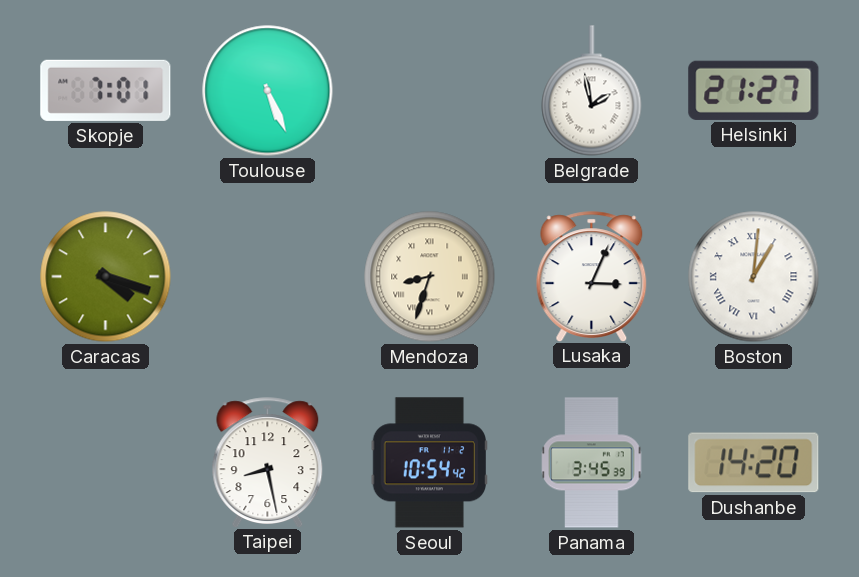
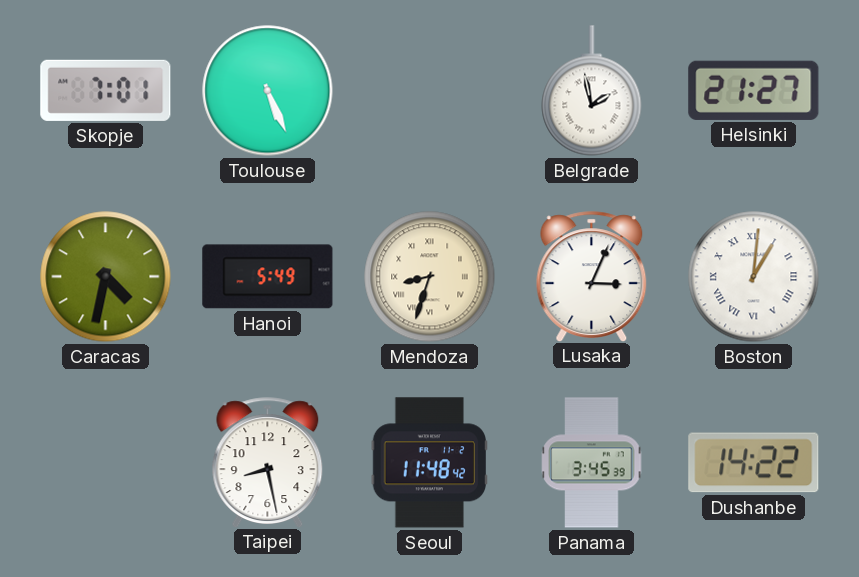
Caracas: 4:18 -> 4:32
Hanoi: none -> 5:49
Seoul: 10:54 -> 11:48
Dushanbe: 14:20 -> 14:22
